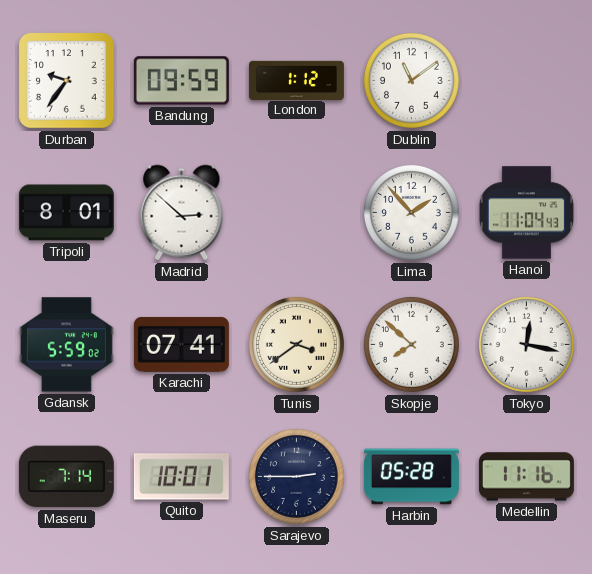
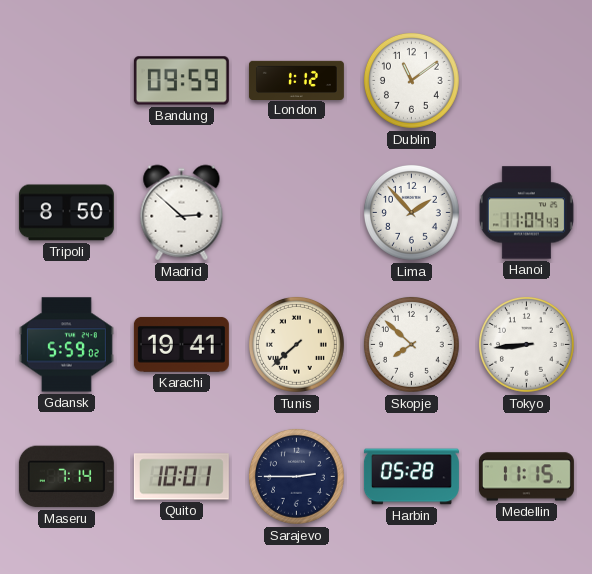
Durban: 9:36 -> none
Tripoli: 8:01 -> 8:50
Karachi: 07:41 -> 19:41
Tunis: 3:39 -> 7:38
Tokyo: 12:17 -> 8:44
Medellin: 11:16 -> 11:15
